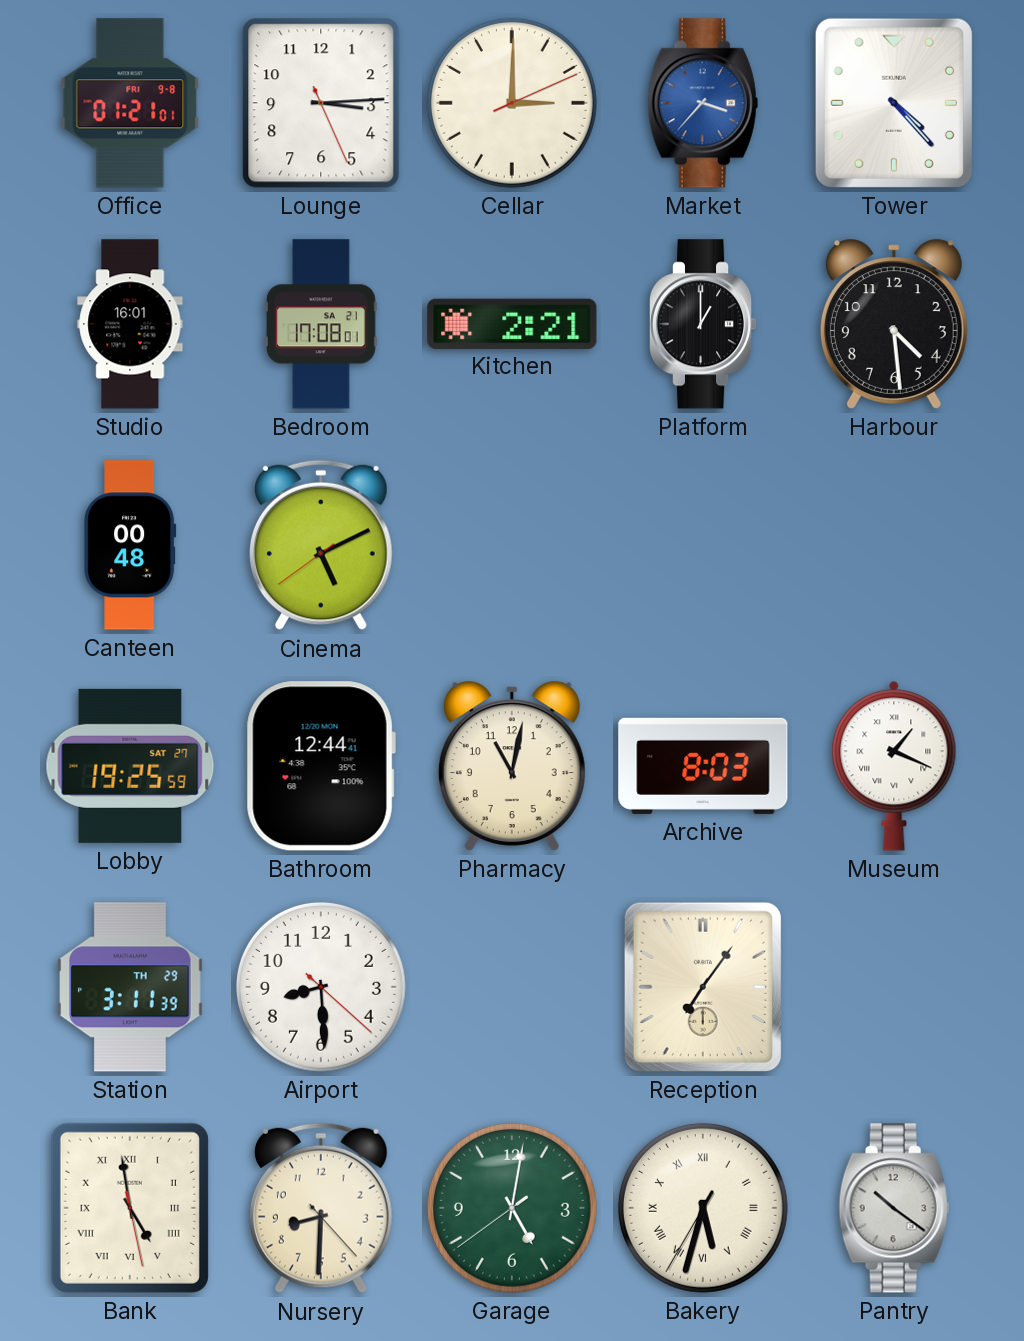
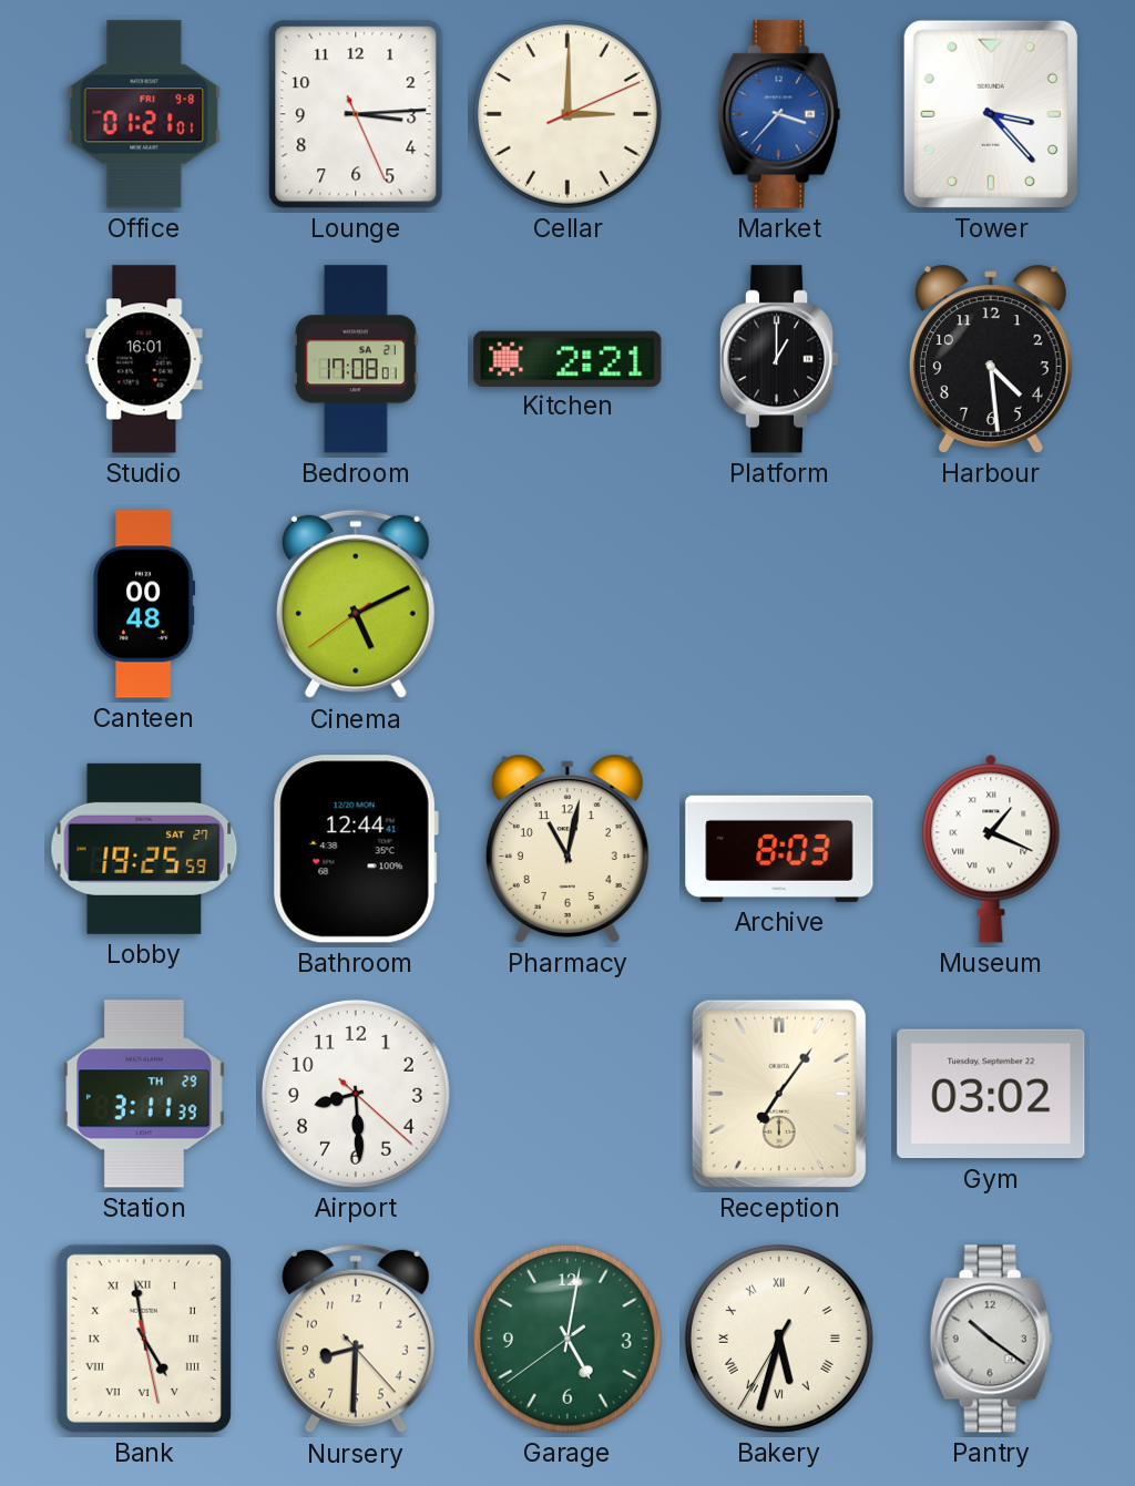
Tower: 4:23 -> 3:23
Gym: none -> 03:02
